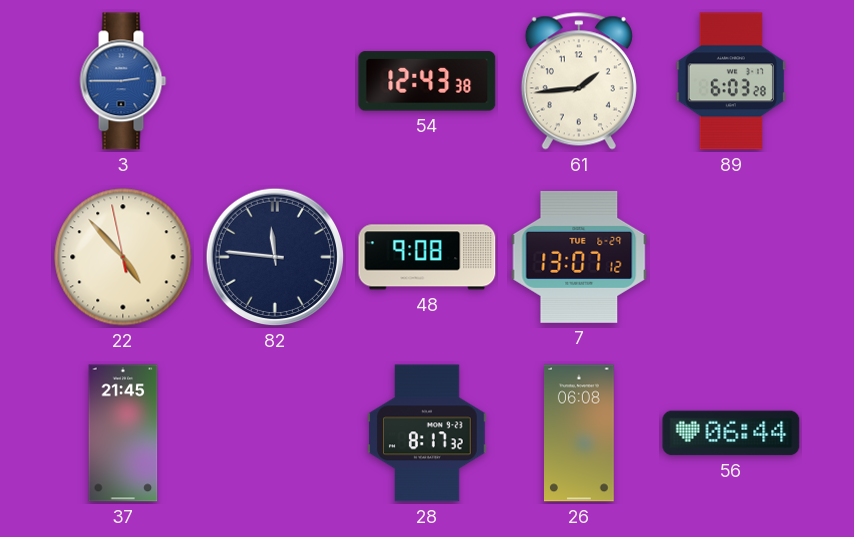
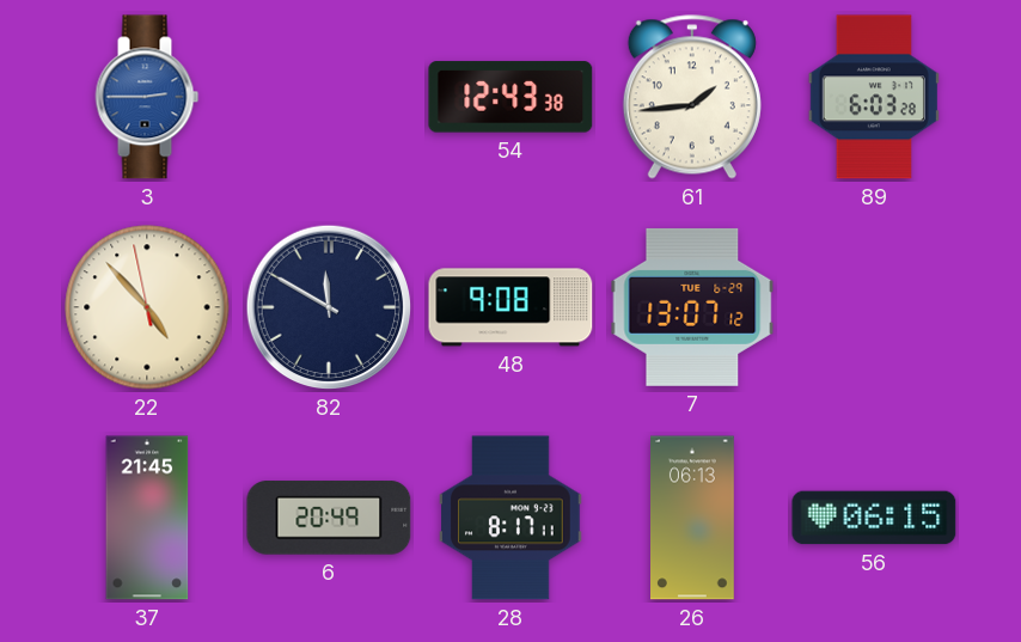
82: 11:46 -> 11:50
6: none -> 20:49
28: 8:17:32 -> 8:17:11
26: 06:08 -> 06:13
56: 06:44 -> 06:15
